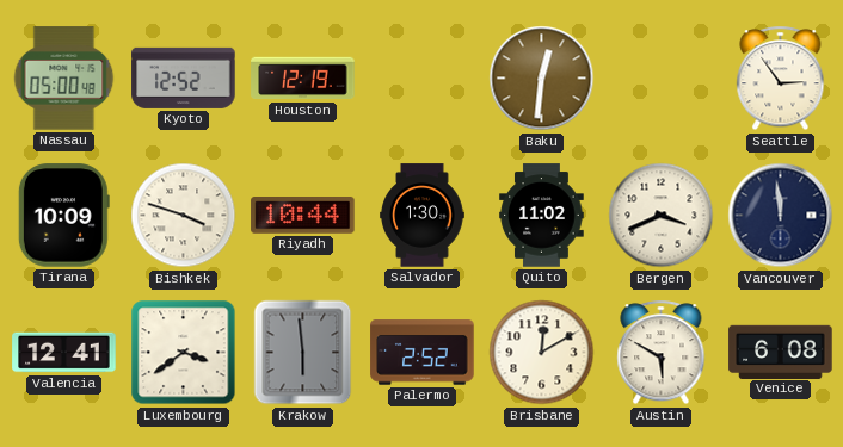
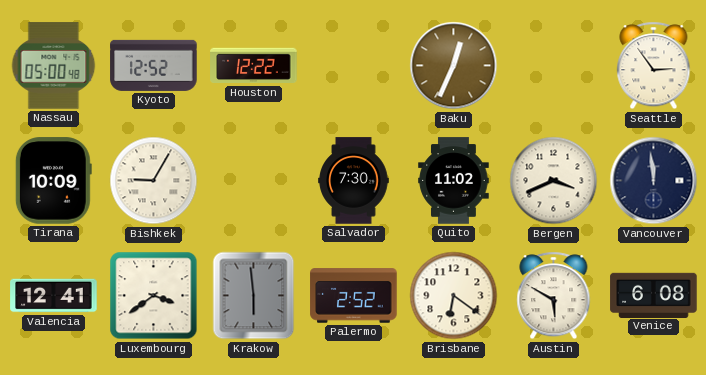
Houston: 12:19 -> 12:22
Baku: 12:31 -> 12:34
Bishkek: 3:48 -> 9:05
Riyadh: 10:44 -> none
Salvador: 1:30 -> 7:30
Brisbane: 12:10 -> 6:21
